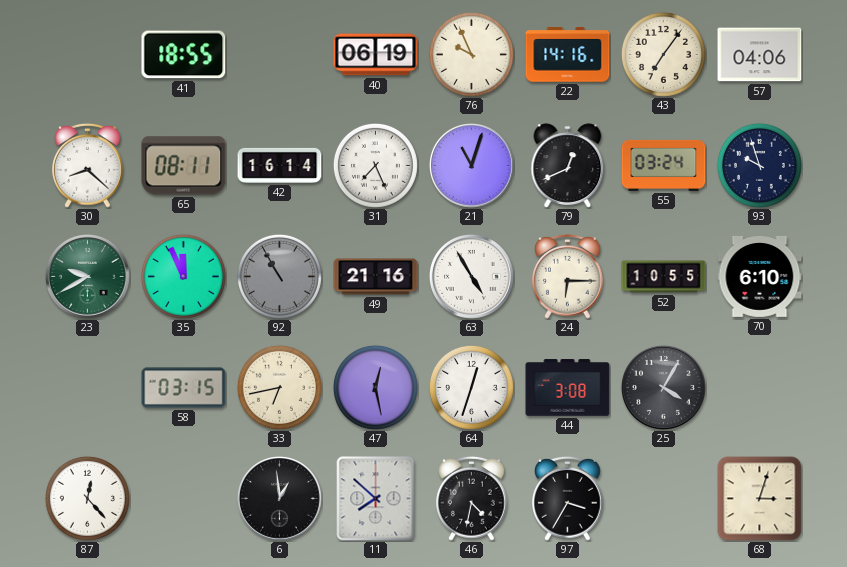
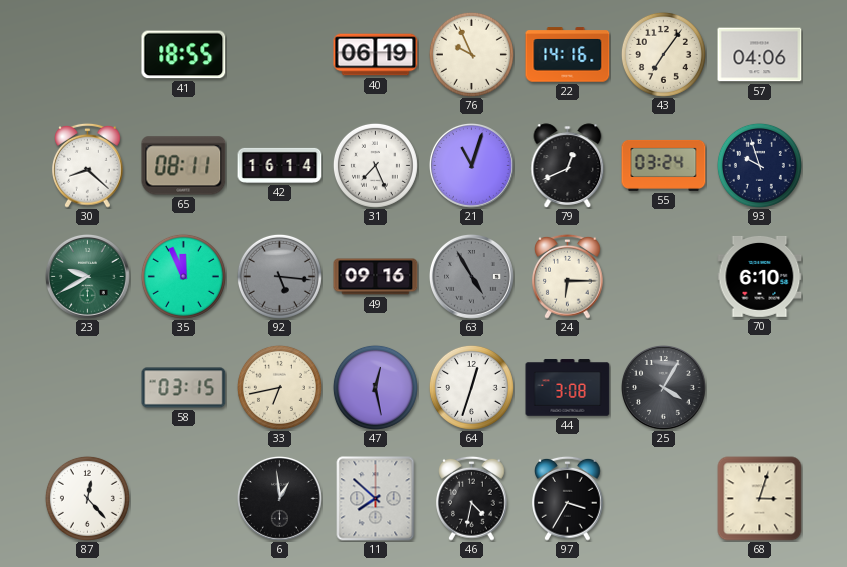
92: 10:55 -> 5:16
49: 21:16 -> 09:16
63 dial: white -> grey
52: 10:55 -> none
